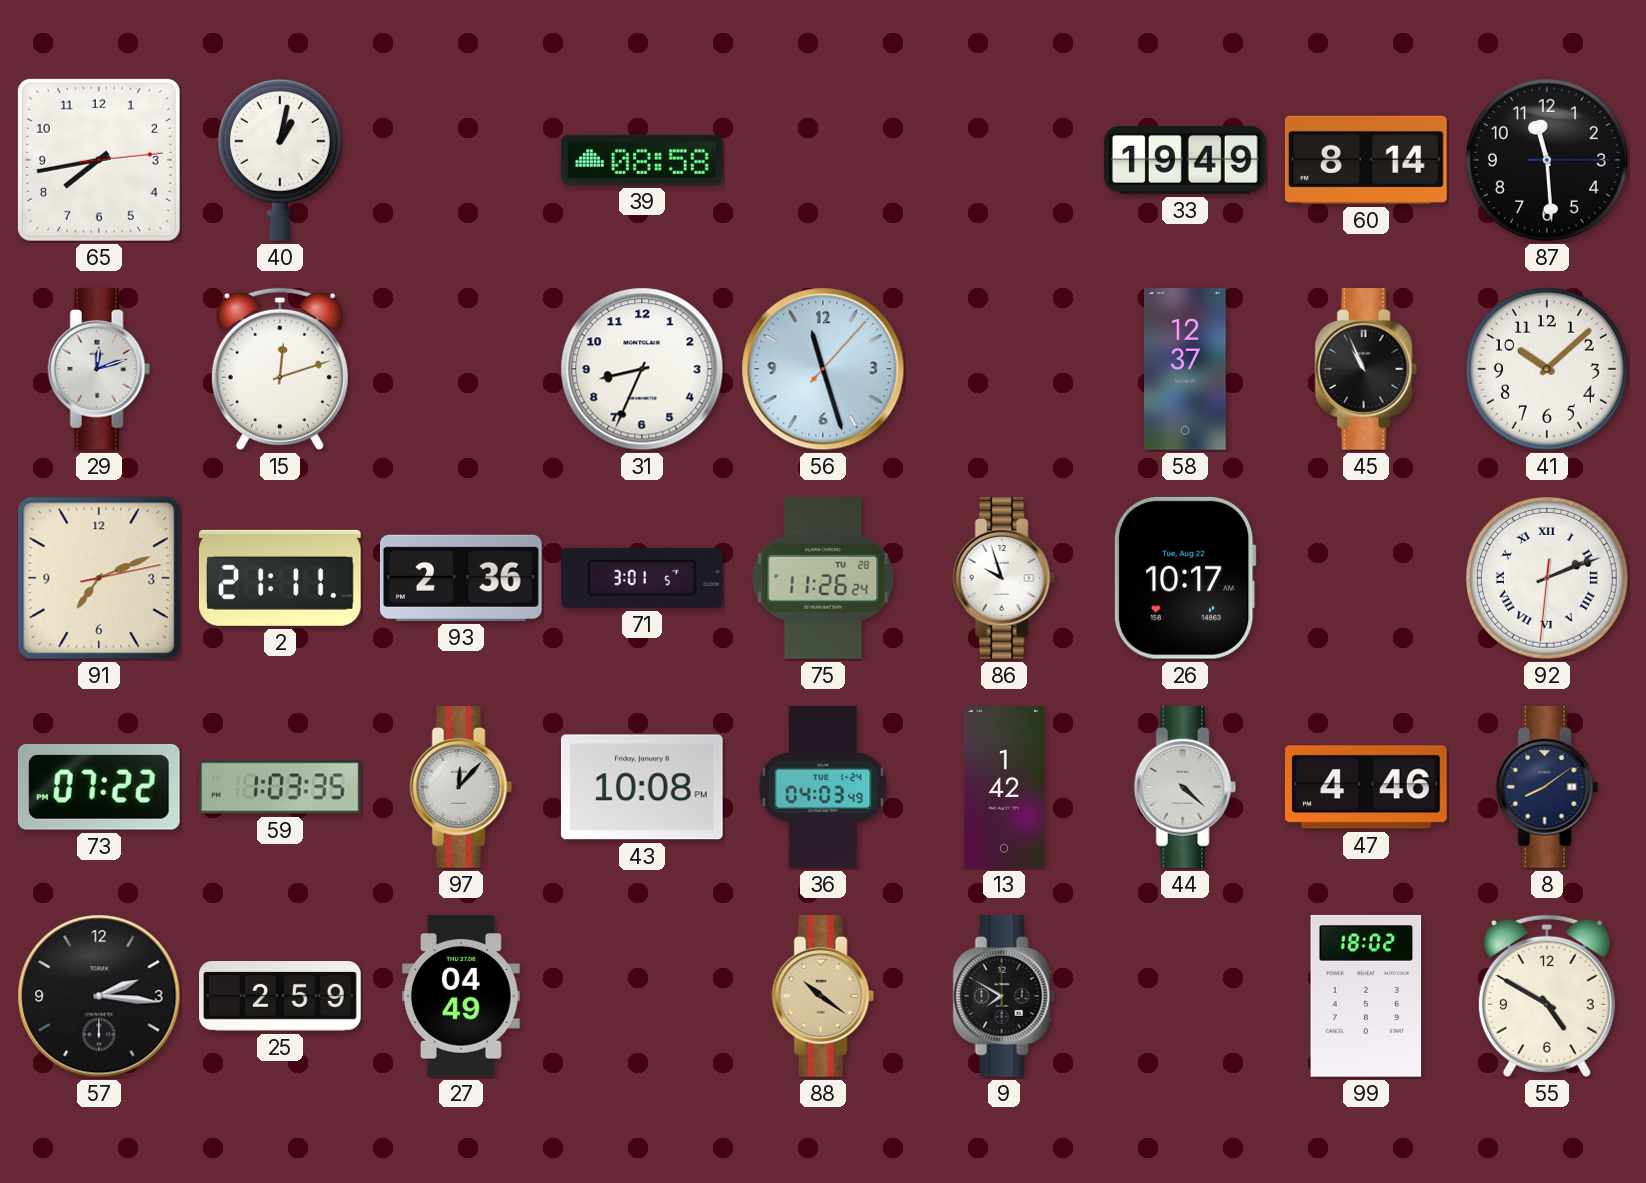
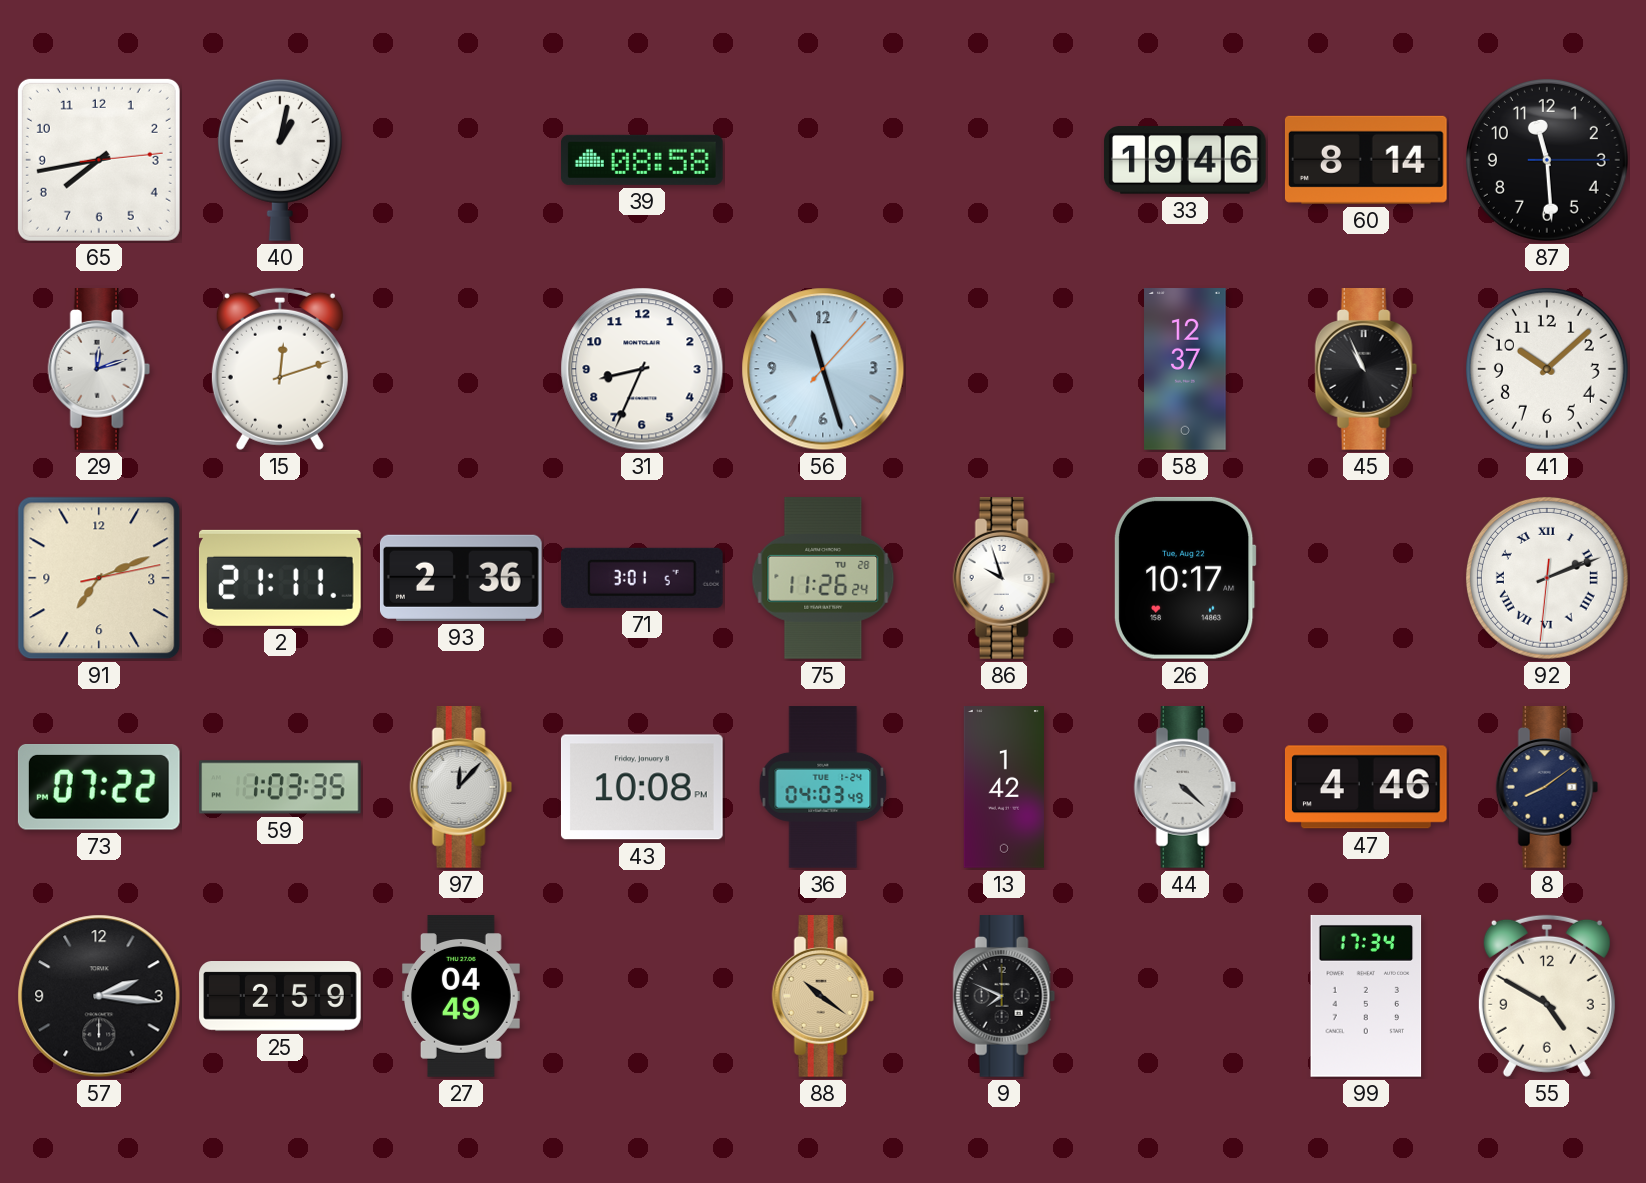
33: 19:49 -> 19:46
9: 7:50 -> 7:49
99: 18:02 -> 17:34
